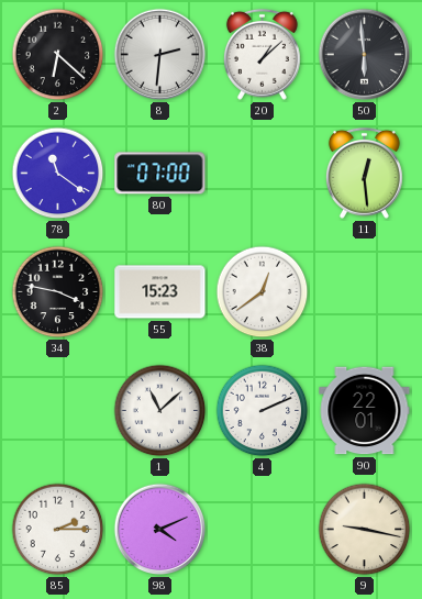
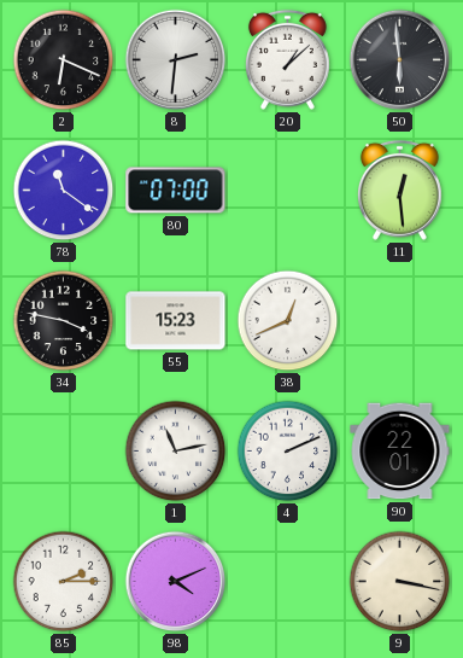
2: 6:22 -> 6:19
38: 12:39 -> 12:41
1: 11:08 -> 11:13
9: 9:17 -> 3:17
